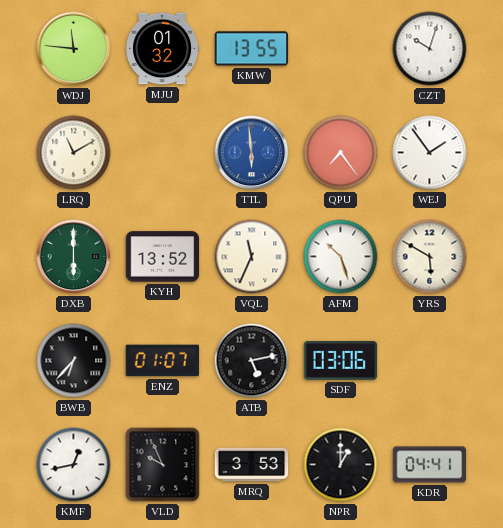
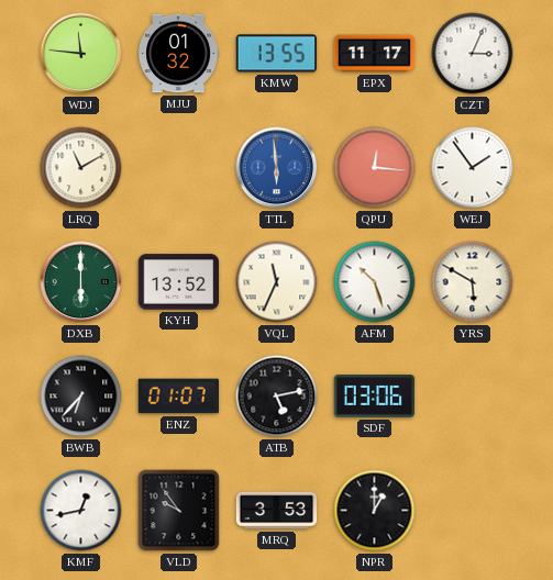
EPX: none -> 11:17
CZT: 10:03 -> 3:04
QPU: 7:24 -> 12:16
VLD: 9:56 -> 9:54
KDR: 04:41 -> none
